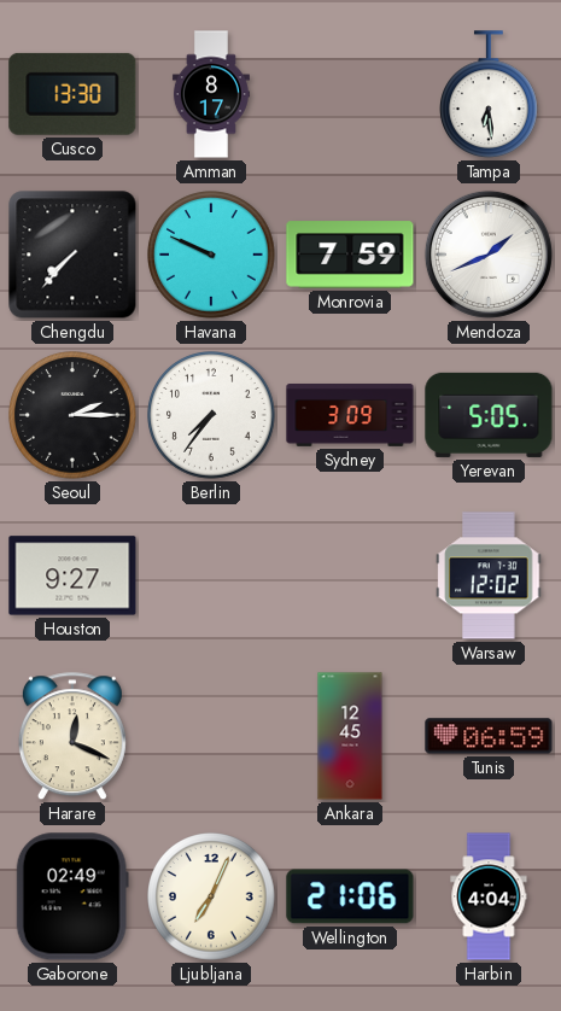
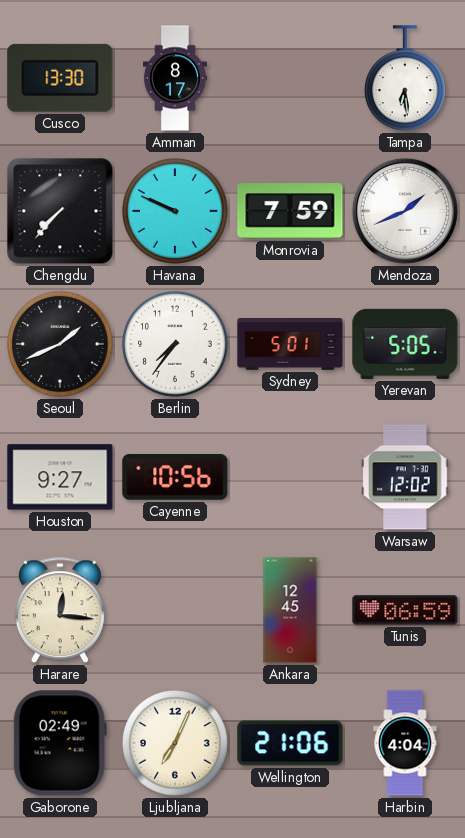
Seoul: 2:15 -> 1:41
Sydney: 3:09 -> 5:01
Cayenne: none -> 10:56
Harare: 12:19 -> 12:16
